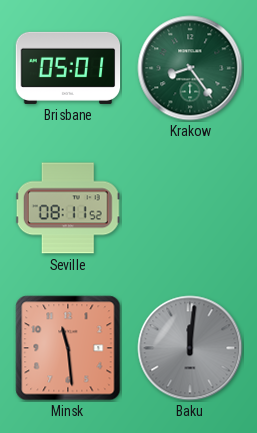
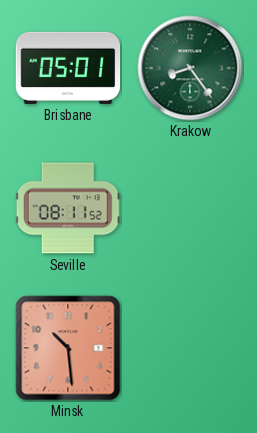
Minsk: 11:29 -> 10:29
Baku: 12:01 -> none
